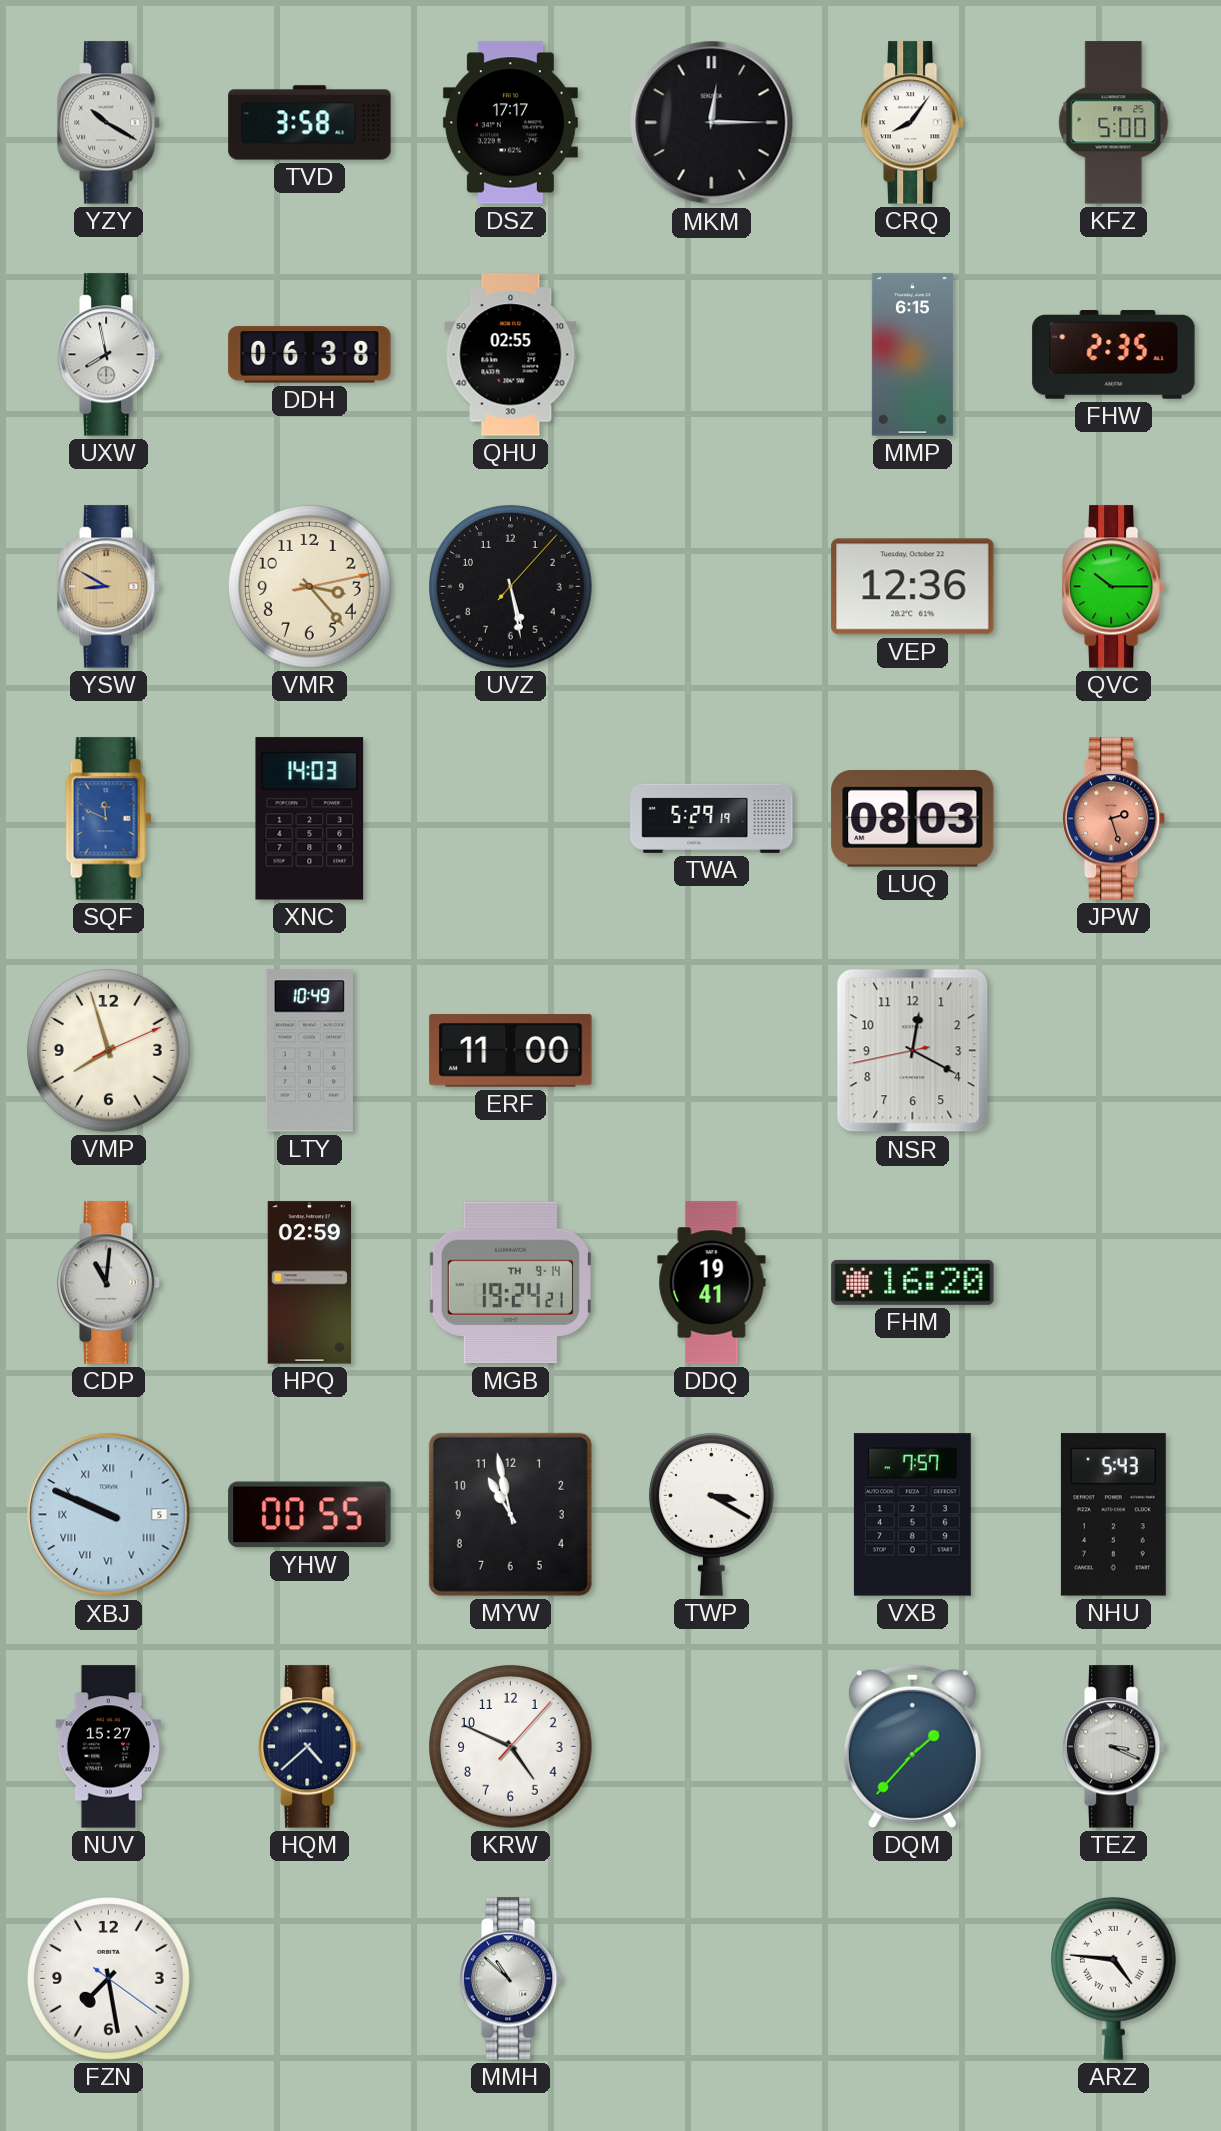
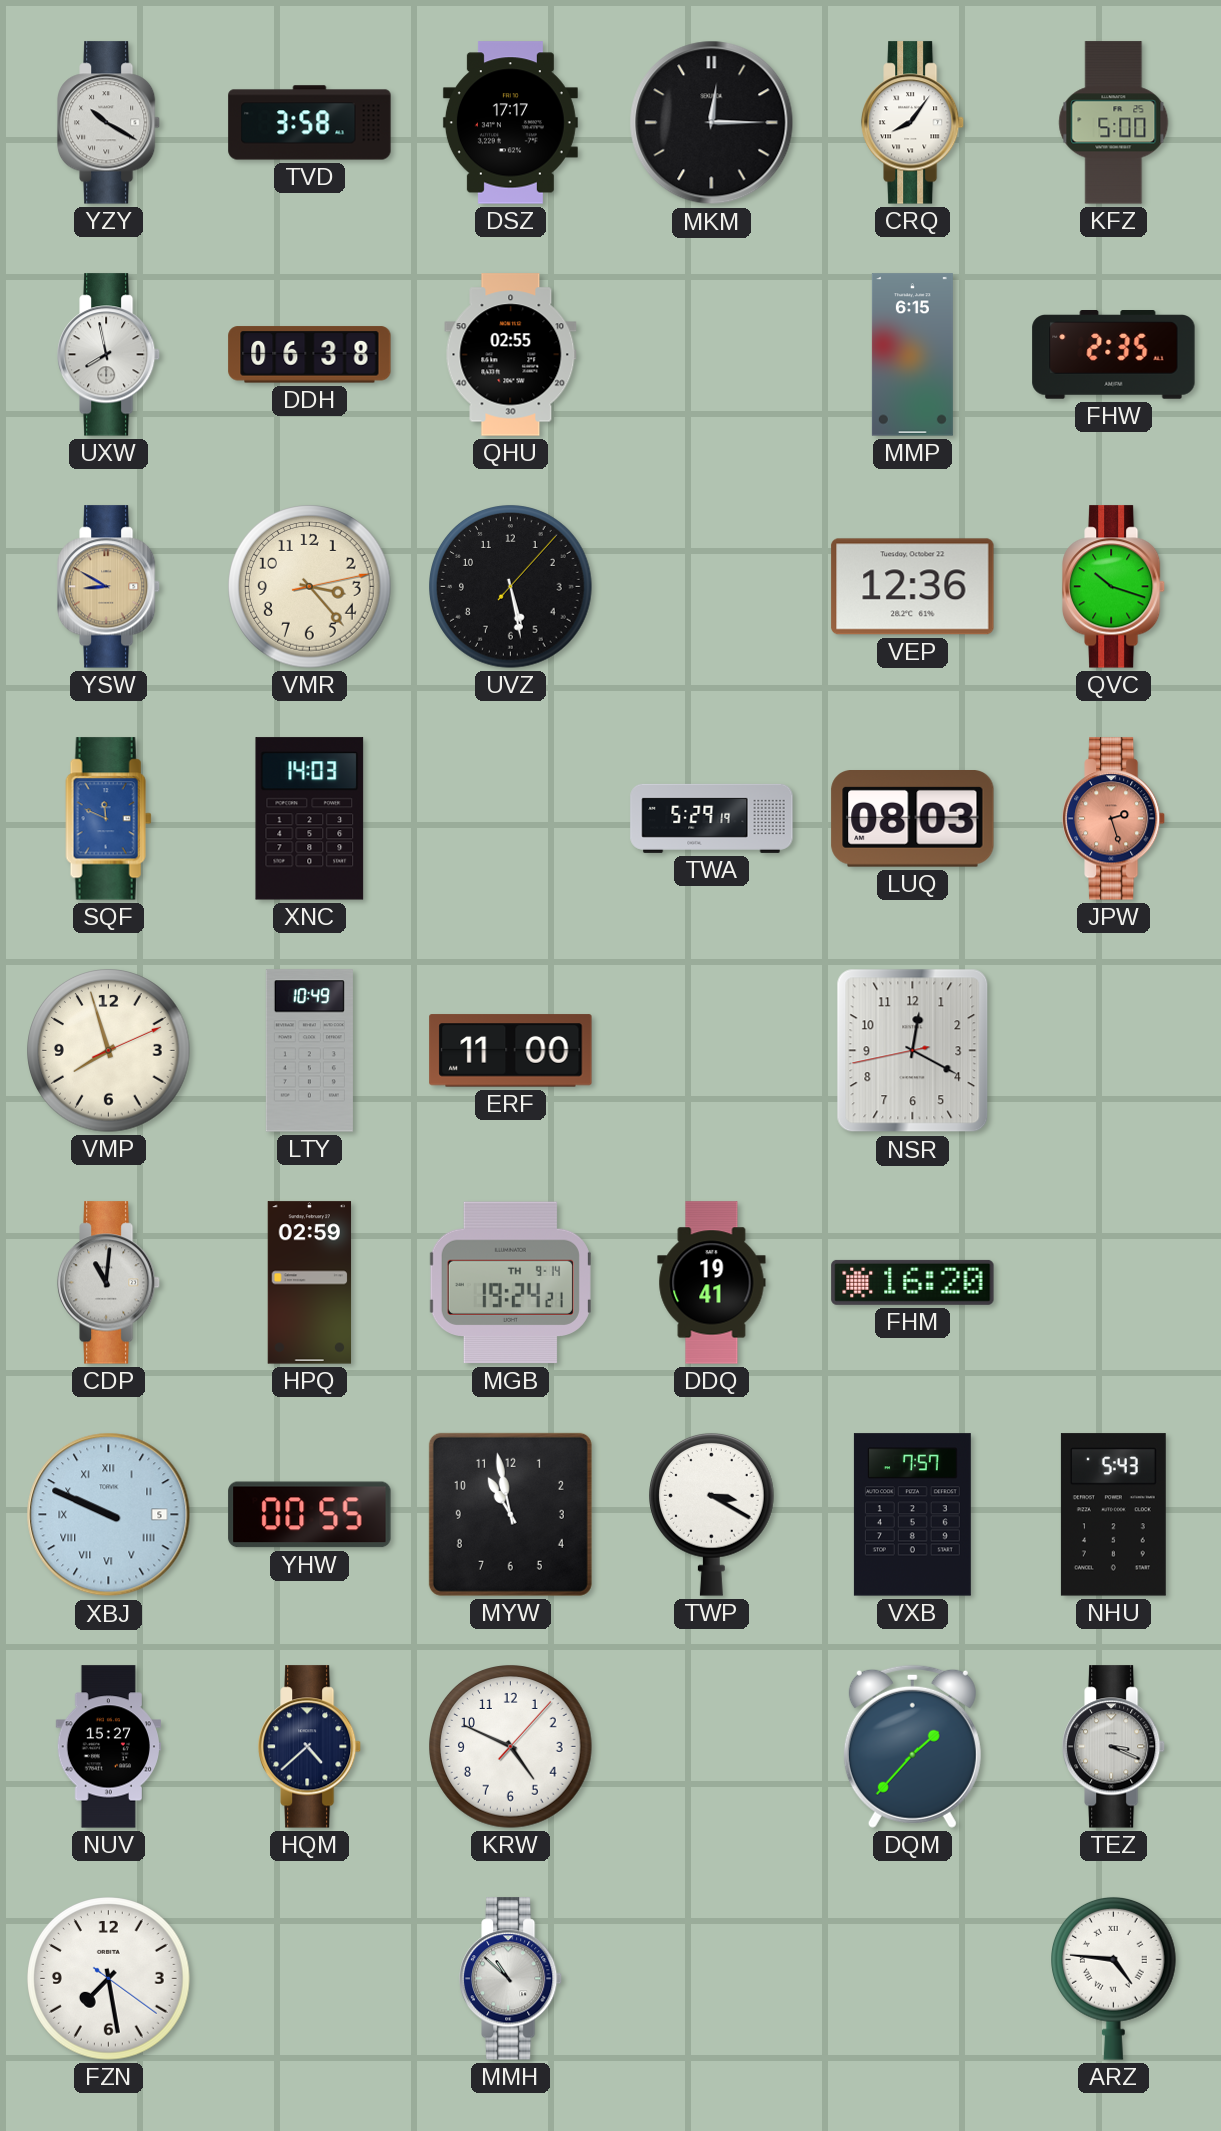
QVC: 10:15 -> 10:18
